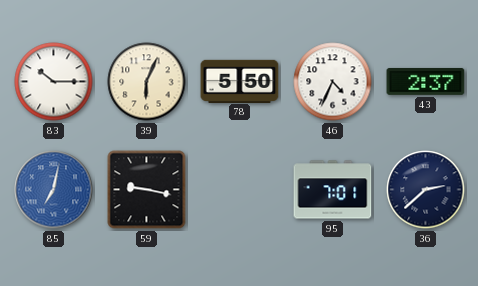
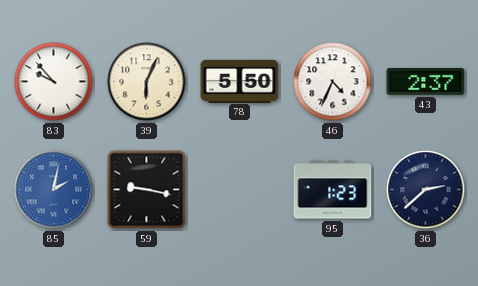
83: 10:15 -> 9:53
85: 7:02 -> 2:02
95: 7:01 -> 1:23
